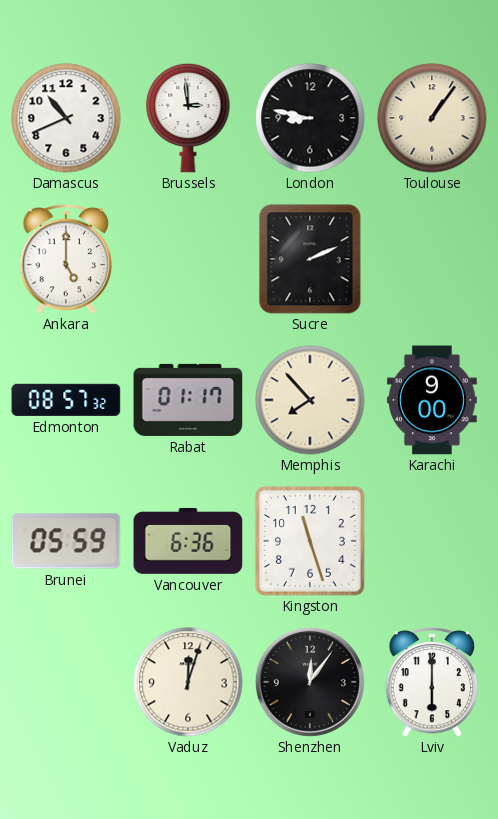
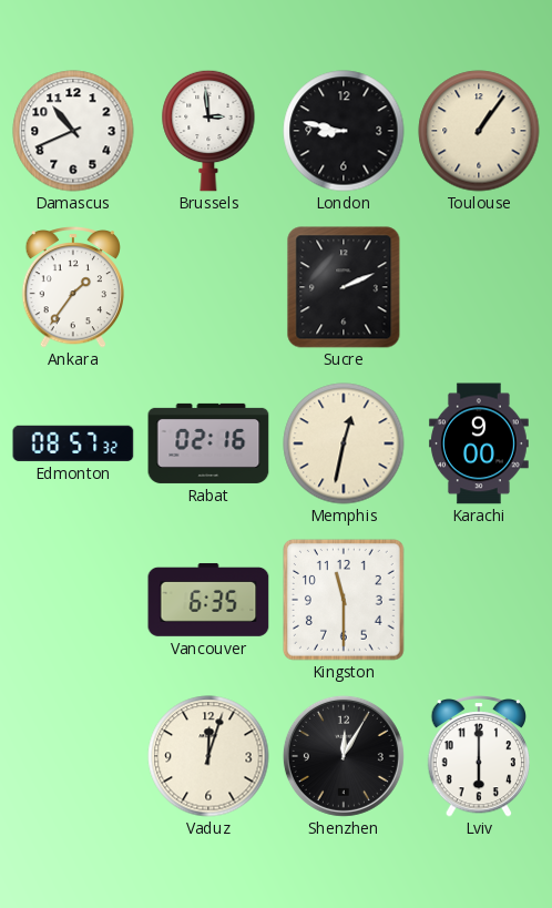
Ankara: 5:00 -> 1:36
Rabat: 01:17 -> 02:16
Memphis: 7:53 -> 12:32
Brunei: 05:59 -> none
Vancouver: 6:36 -> 6:35
Kingston: 11:27 -> 11:30
Shenzhen: 12:06 -> 12:05
